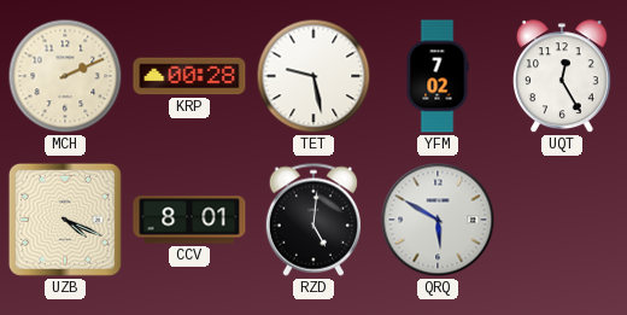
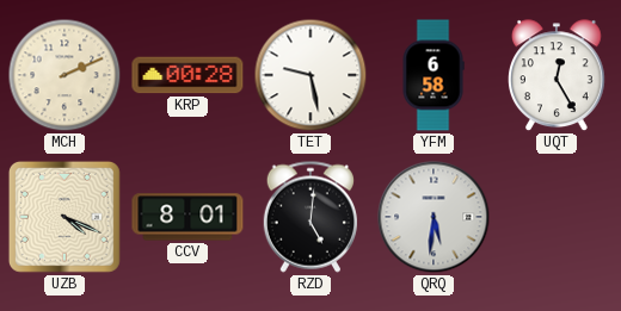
YFM: 7:02 -> 6:58
QRQ: 5:50 -> 5:31
